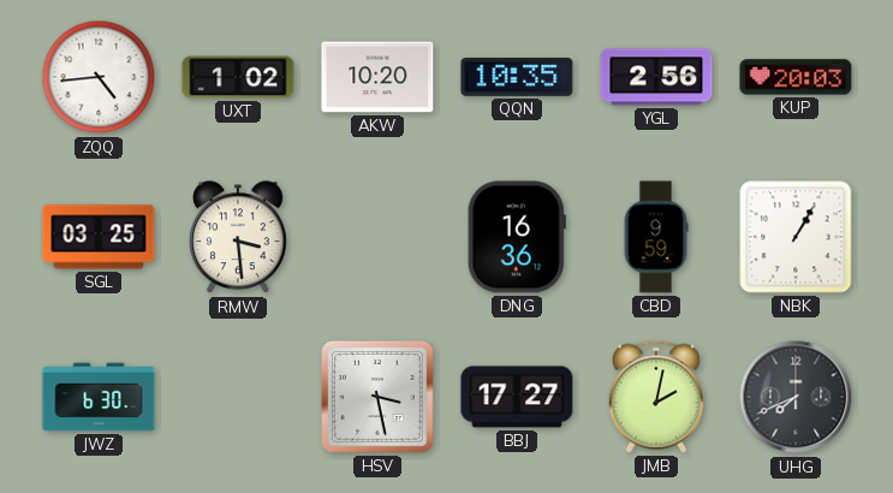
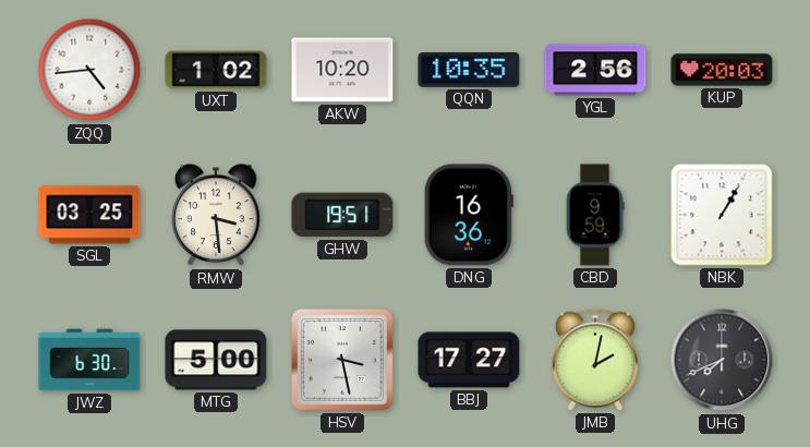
GHW: none -> 19:51
MTG: none -> 5:00
